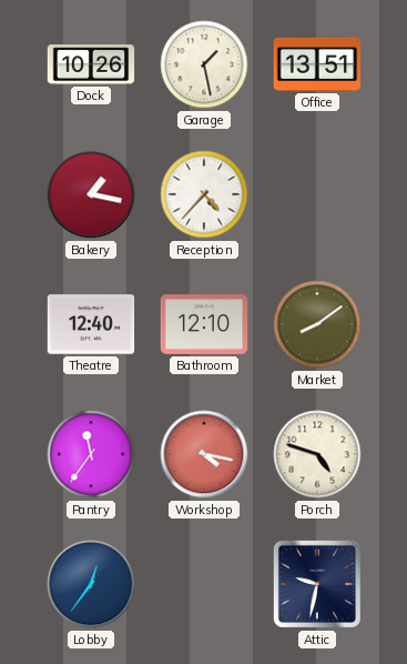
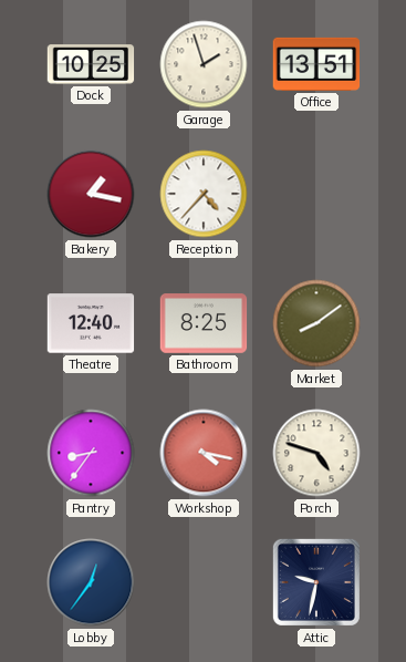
Dock: 10:26 -> 10:25
Garage: 1:28 -> 1:57
Bathroom: 12:10 -> 8:25
Pantry: 11:36 -> 8:36
